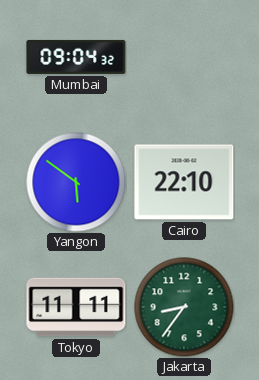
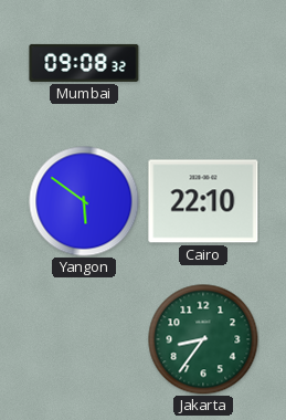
Mumbai: 09:04 -> 09:08
Tokyo: 11:11 -> none
